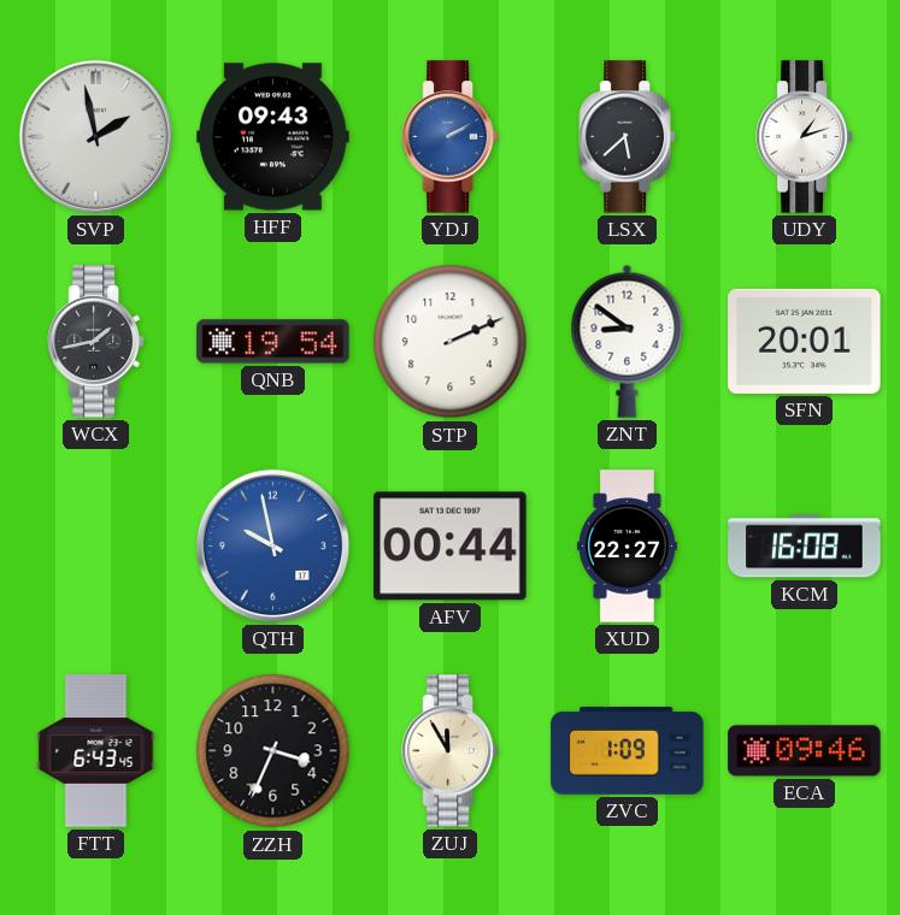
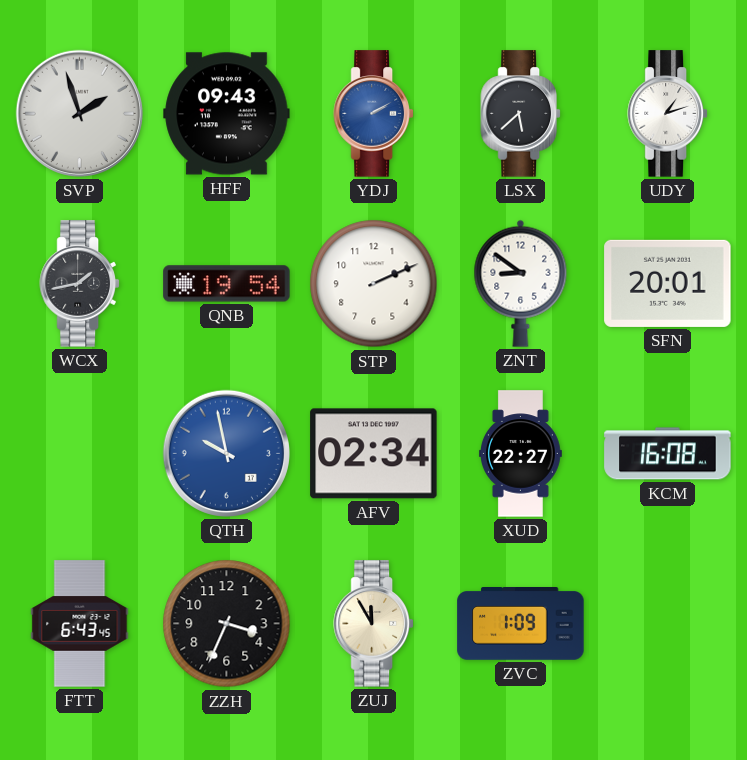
SVP: 1:58 -> 1:57
AFV: 00:44 -> 02:34
ECA: 09:46 -> none
